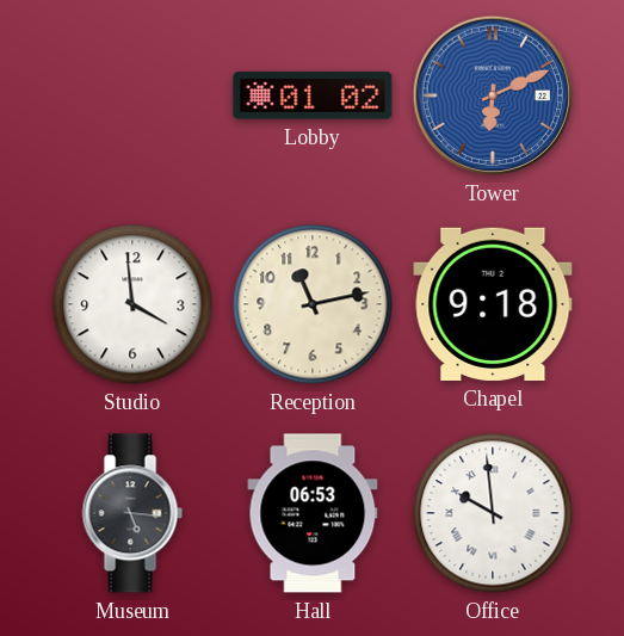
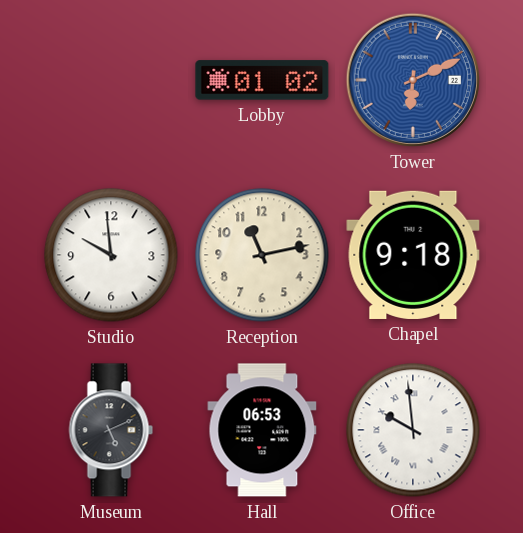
Studio: 3:59 -> 9:59
Museum: 5:16 -> 5:11
